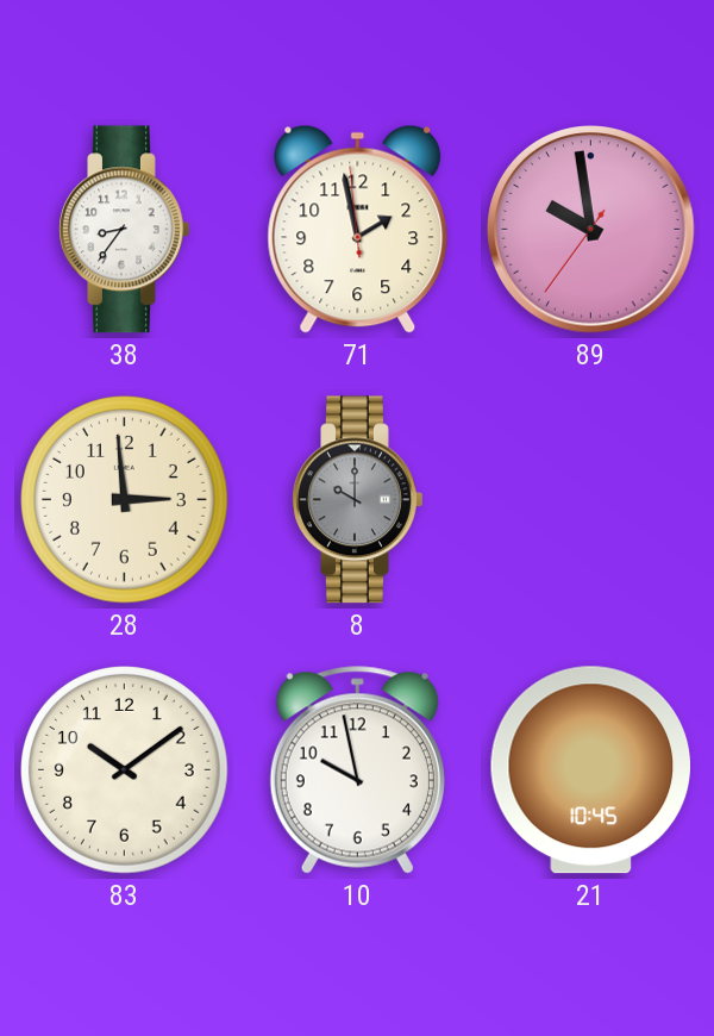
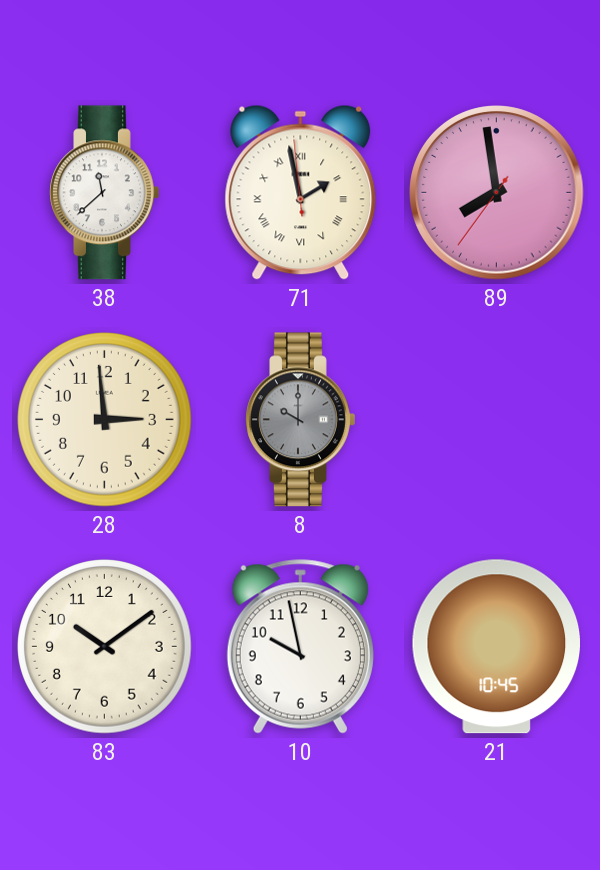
38: 8:36 -> 11:38
71 numerals: Arabic -> Roman
89: 9:58 -> 7:58
